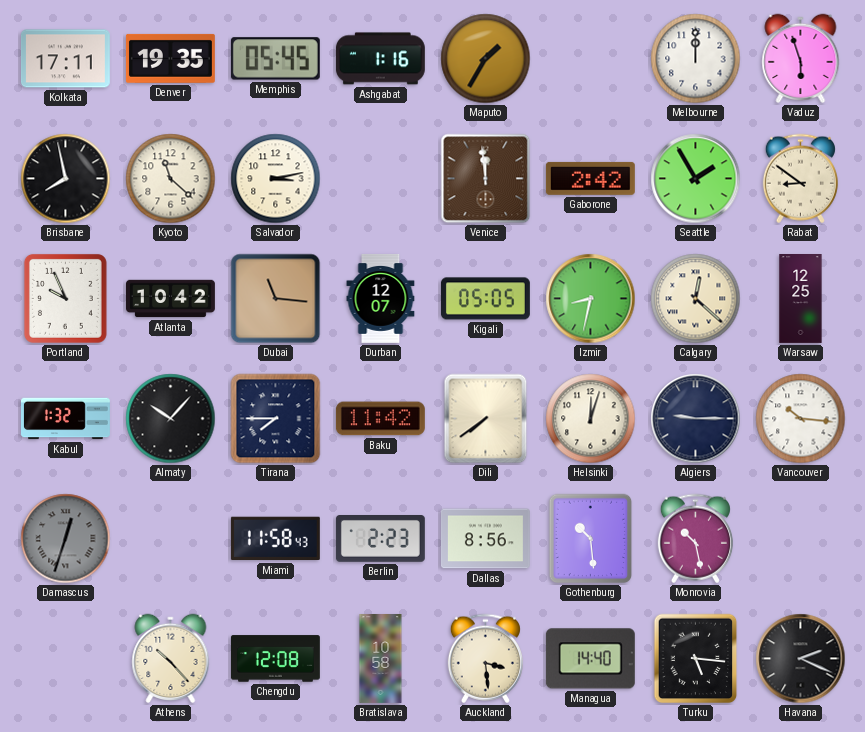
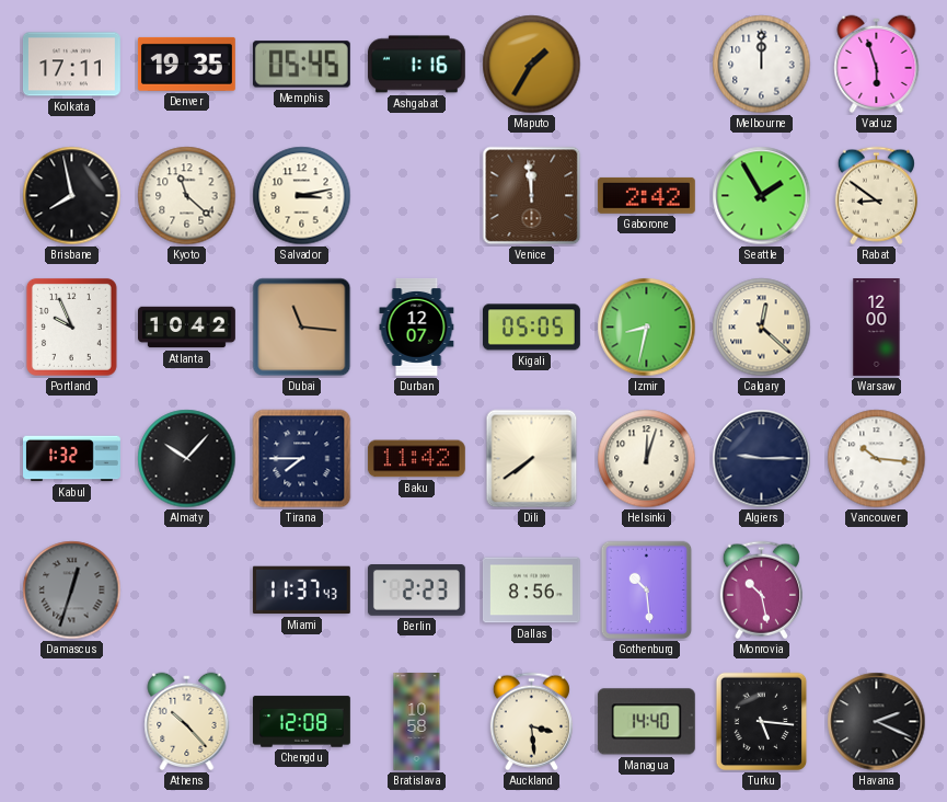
Warsaw: 12:25 -> 12:00
Miami: 11:58 -> 11:37
